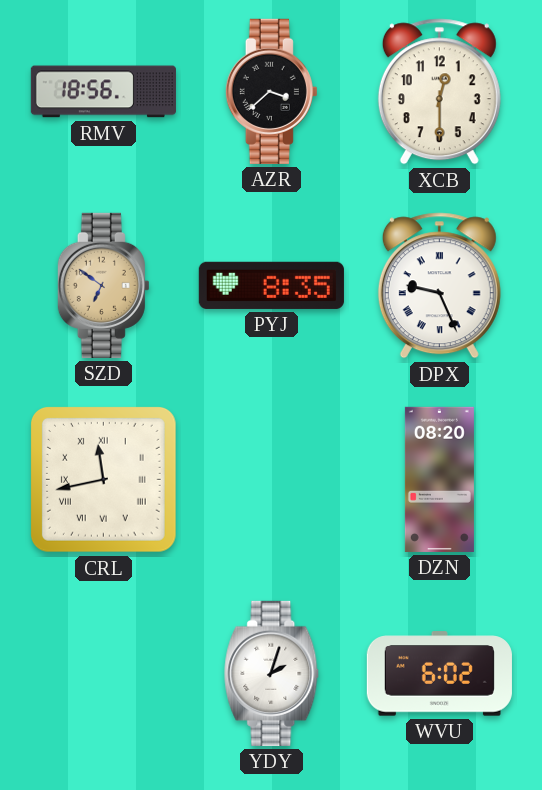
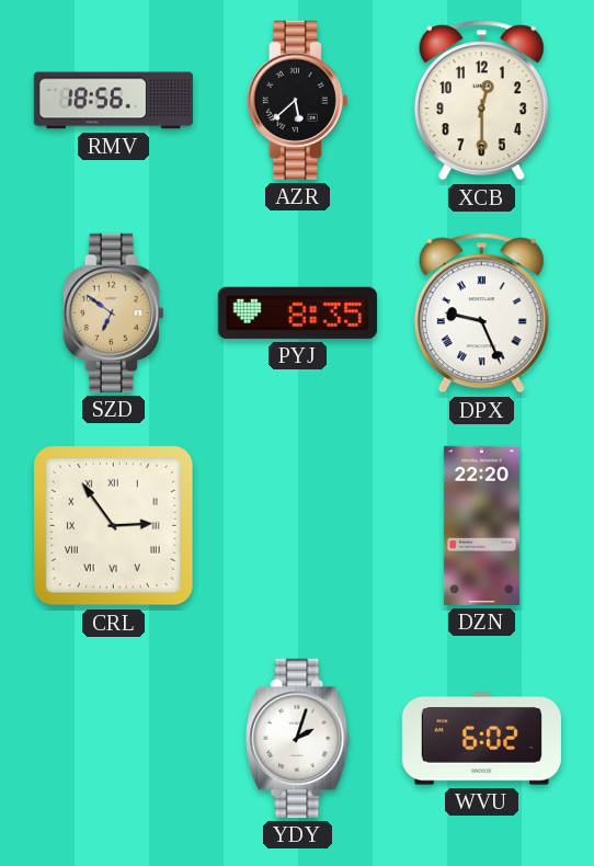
AZR: 3:38 -> 5:38
CRL: 11:43 -> 2:54
DZN: 08:20 -> 22:20
